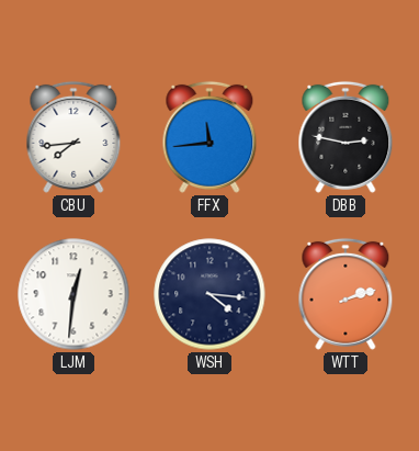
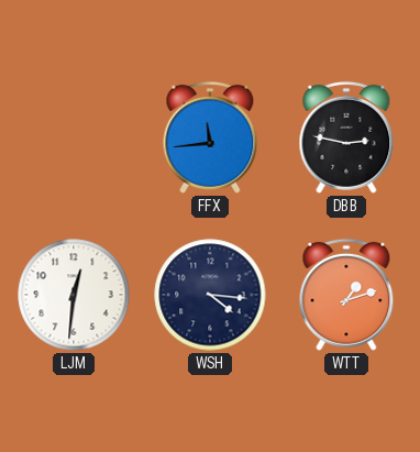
CBU: 7:44 -> none
WTT: 2:12 -> 1:12
